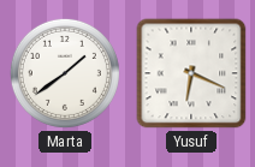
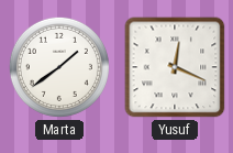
Yusuf: 6:19 -> 12:19
